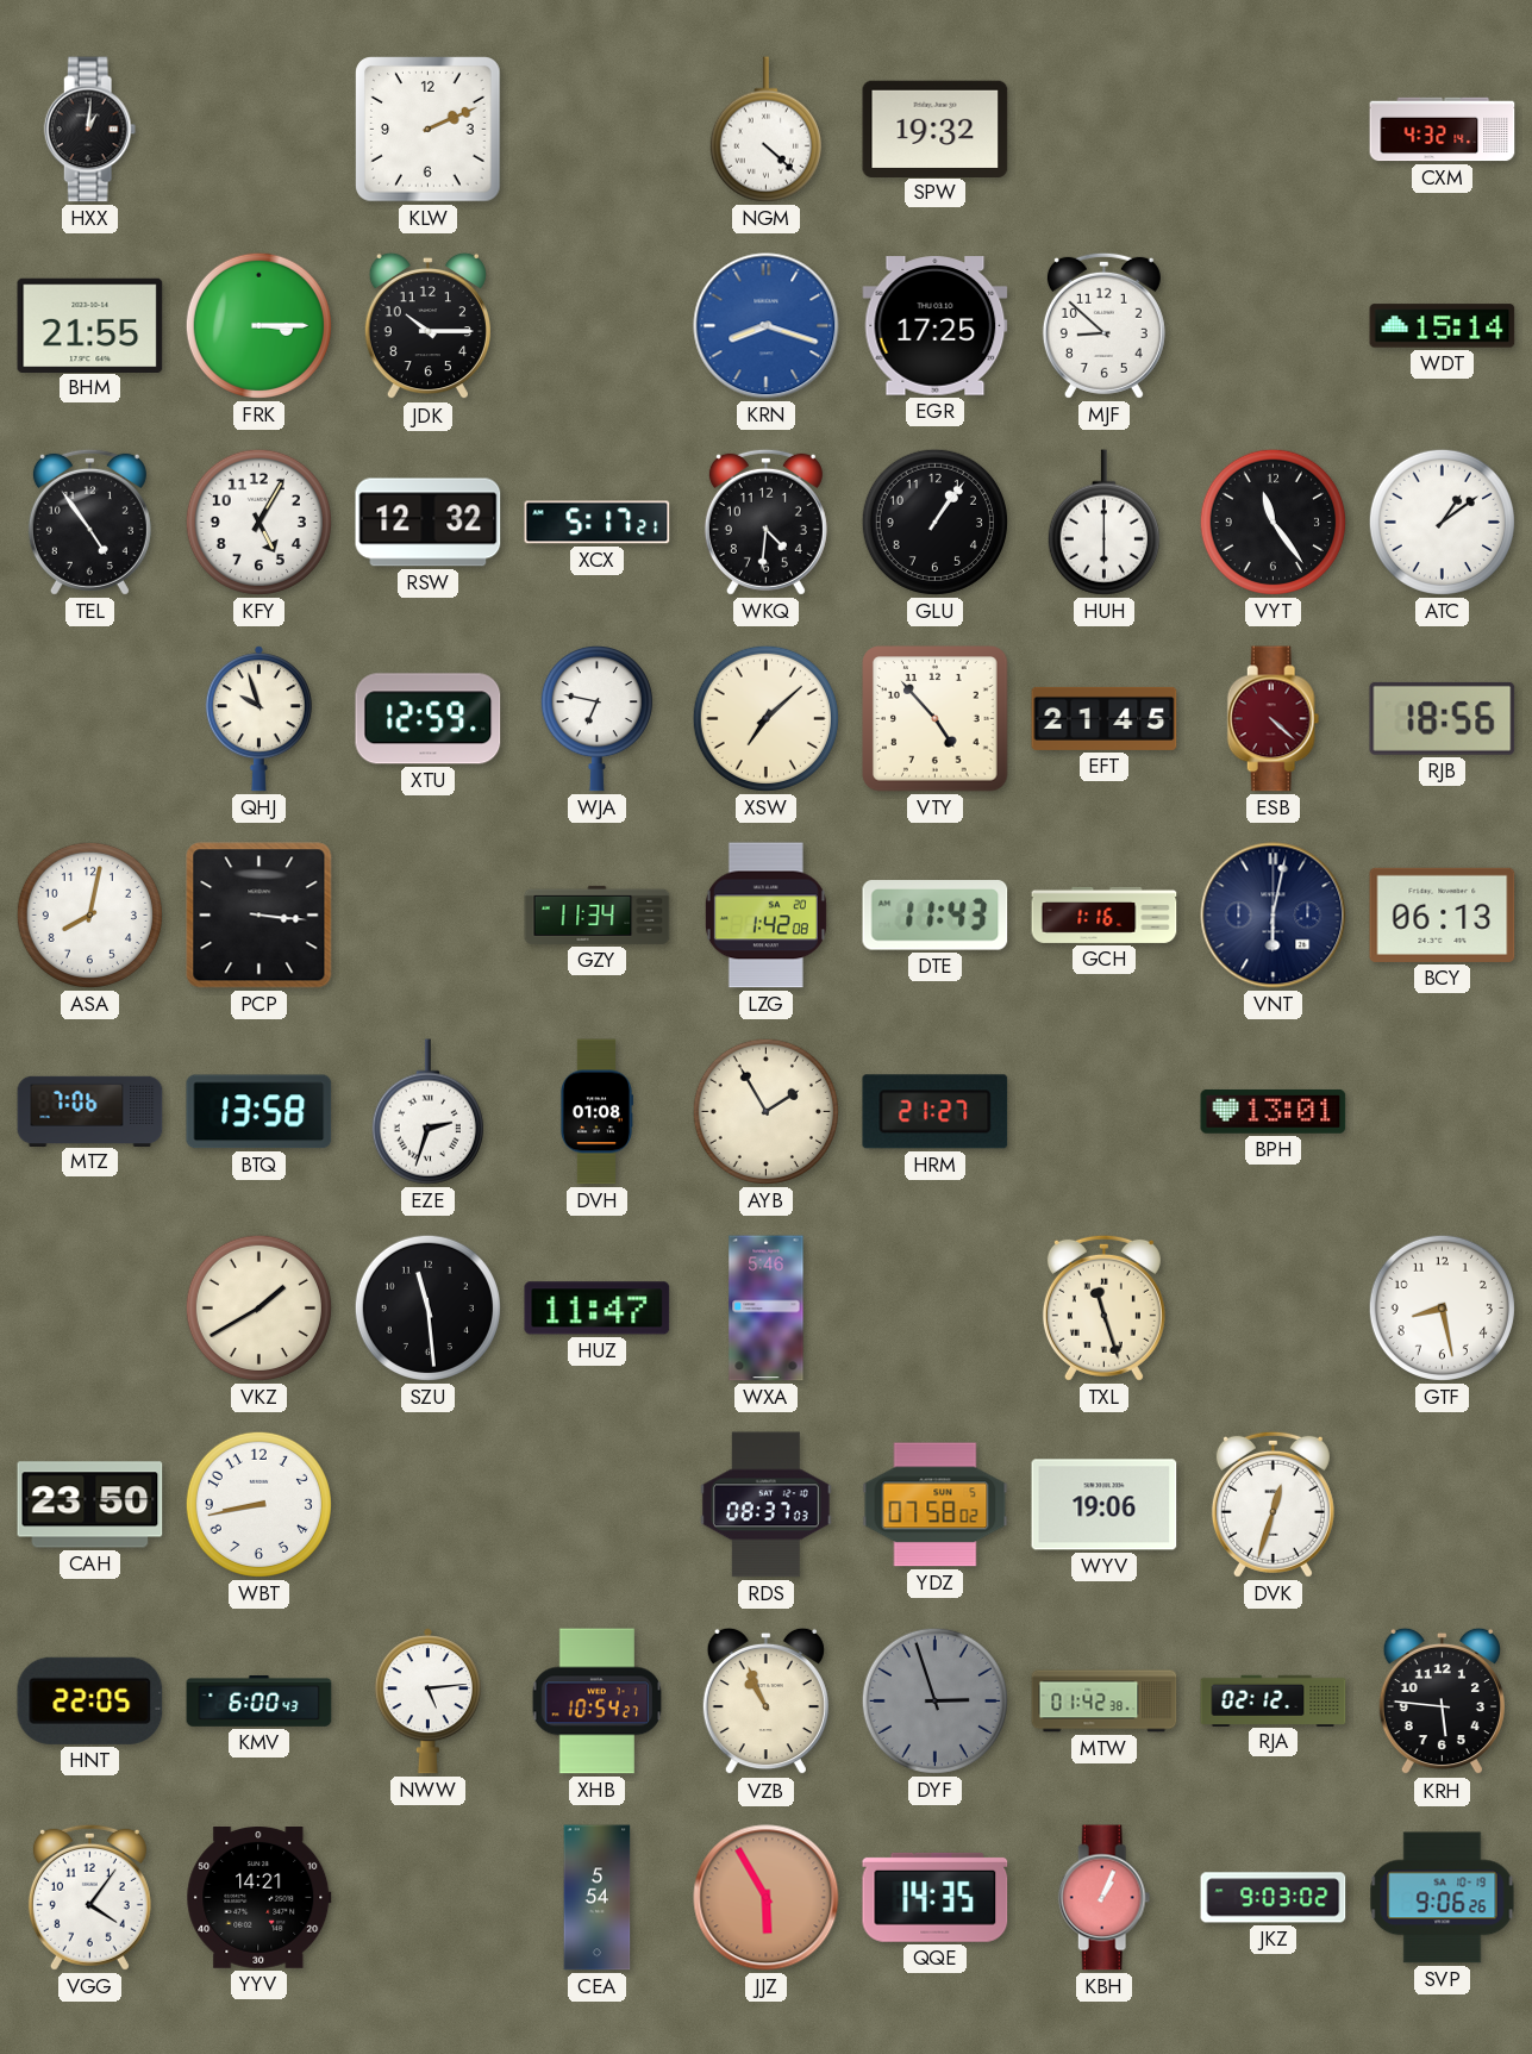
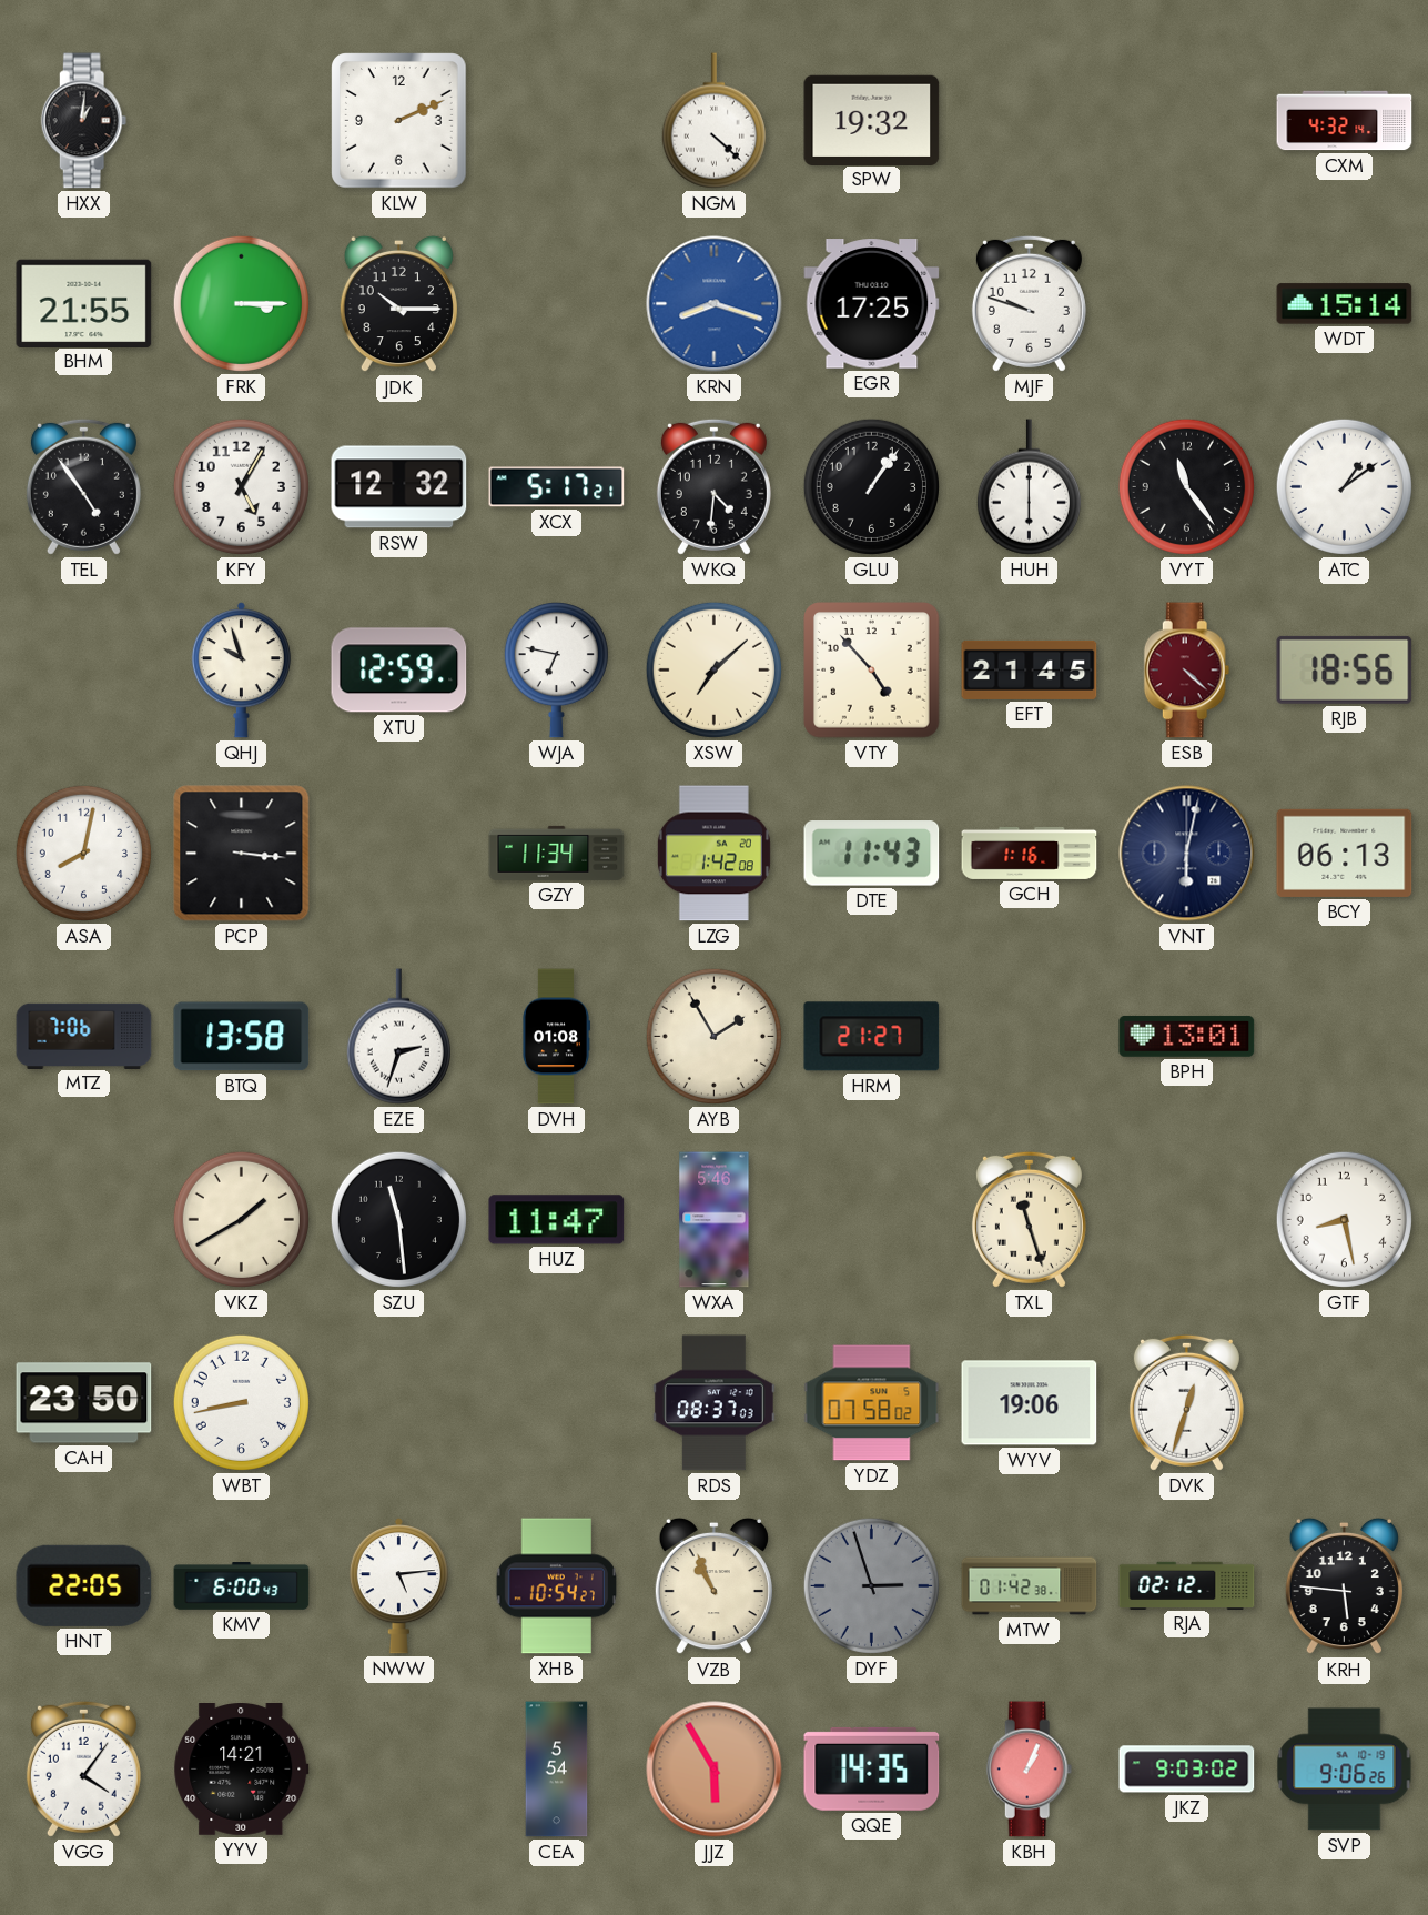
MJF: 8:52 -> 9:48
